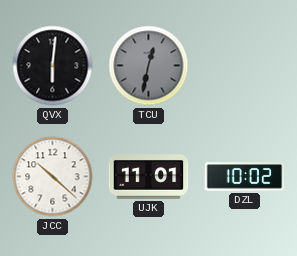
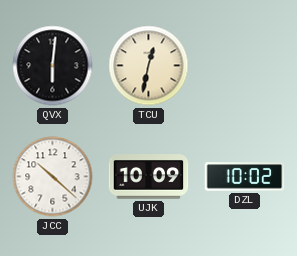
TCU dial: grey -> cream
UJK: 11:01 -> 10:09
